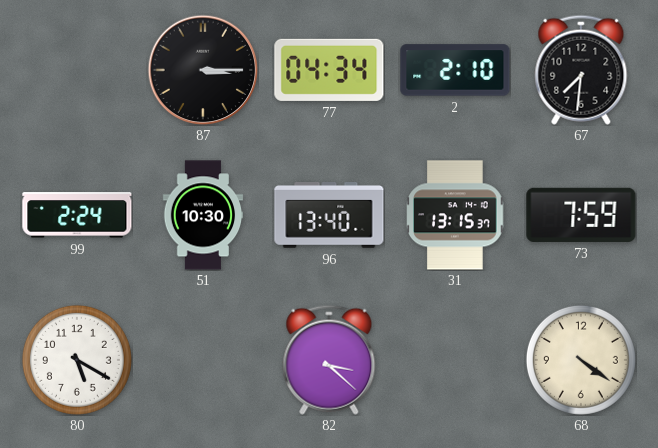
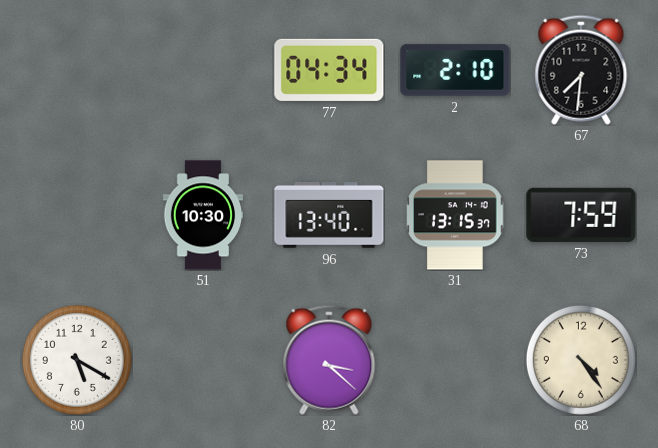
87: 3:15 -> none
99: 2:24 -> none
68: 4:21 -> 4:24
